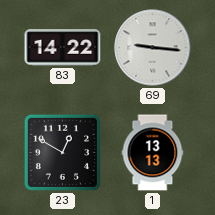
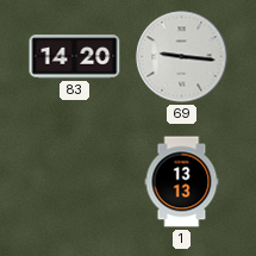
83: 14:22 -> 14:20
23: 12:50 -> none
